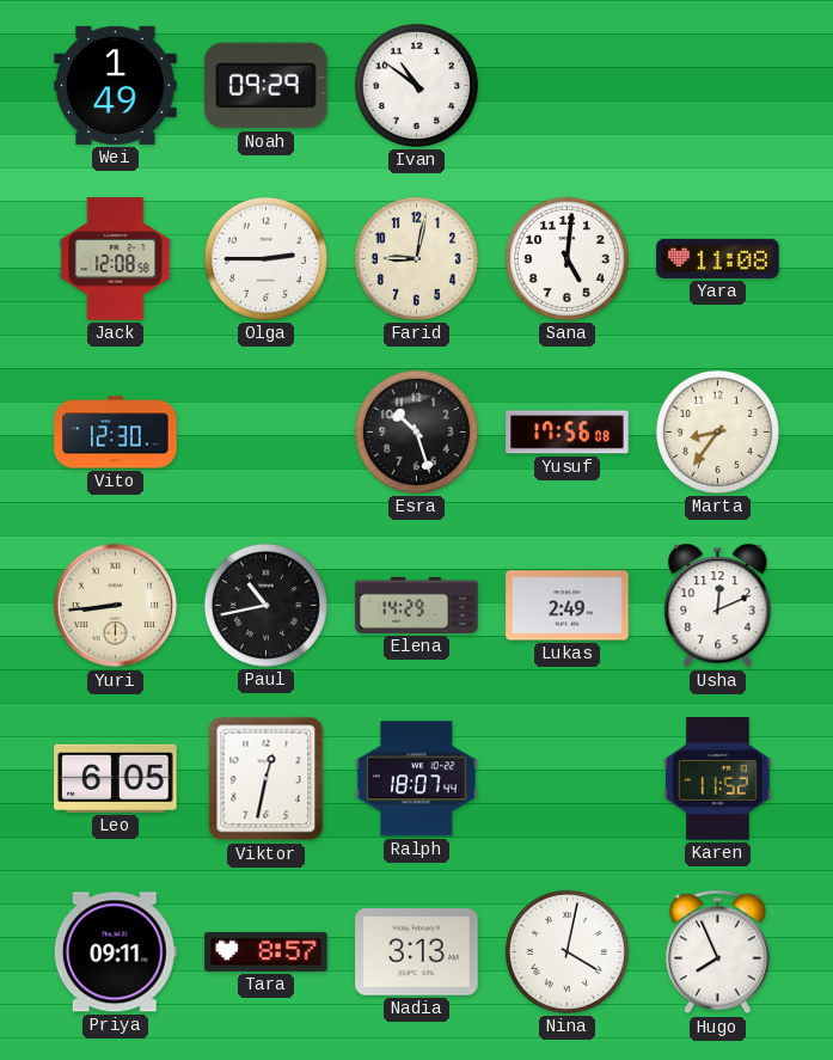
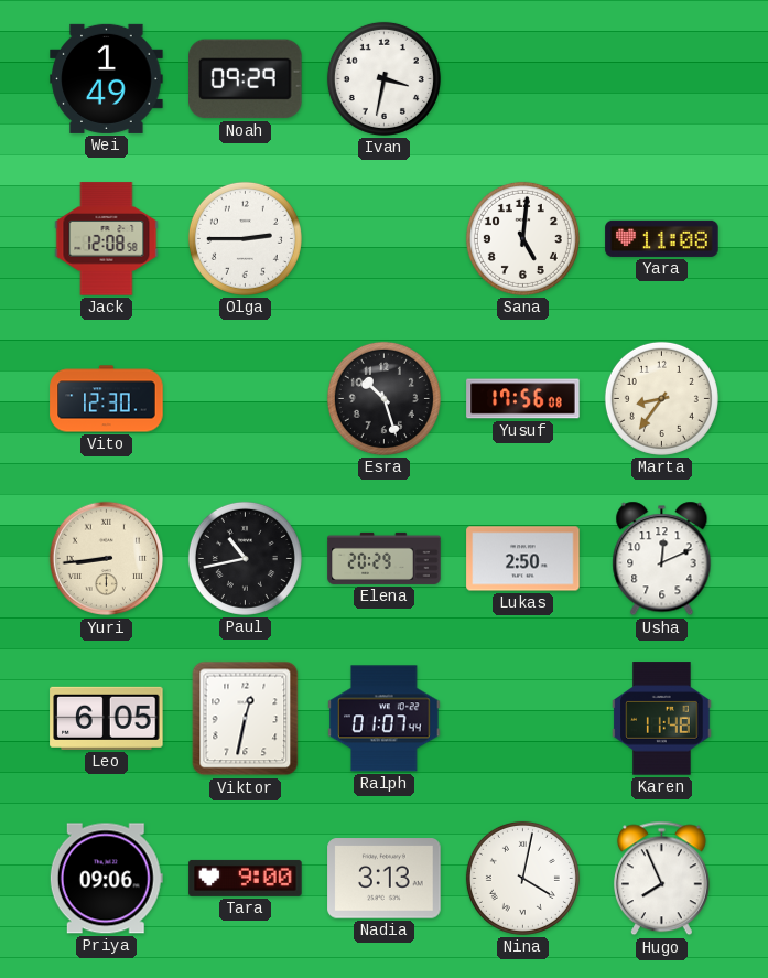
Ivan: 10:51 -> 3:32
Farid: 9:02 -> none
Elena: 14:29 -> 20:29
Lukas: 2:49 -> 2:50
Ralph: 18:07 -> 01:07
Karen: 11:52 -> 11:48
Priya: 09:11 -> 09:06
Tara: 8:57 -> 9:00
